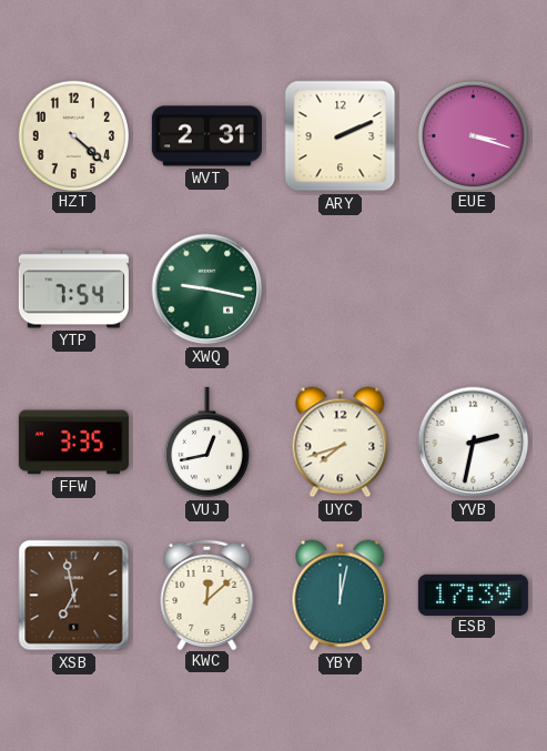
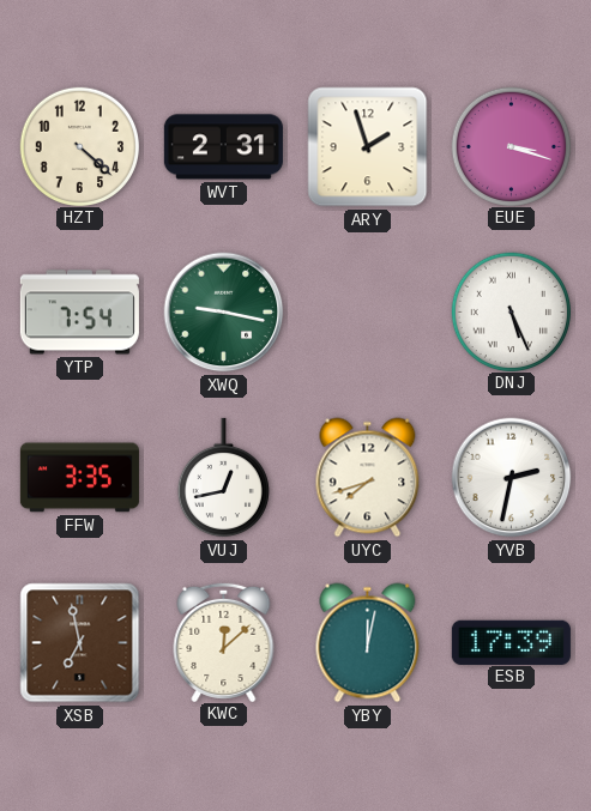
ARY: 2:11 -> 1:57
DNJ: none -> 5:26
